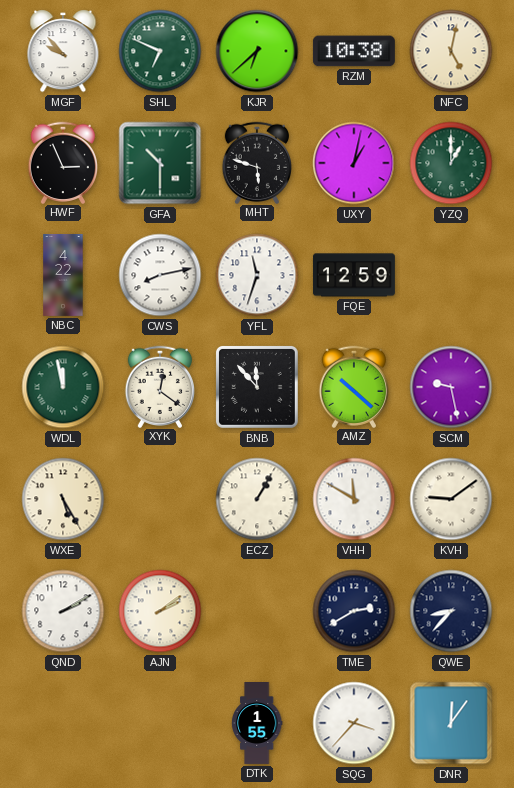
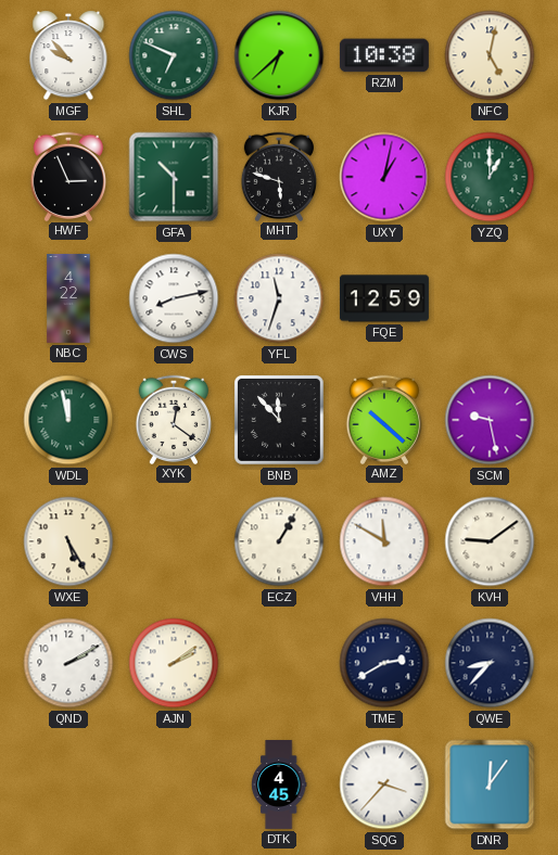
DTK: 1:55 -> 4:45
